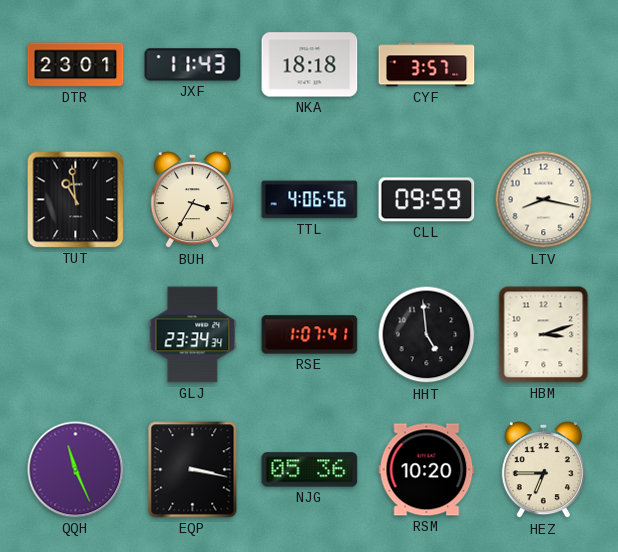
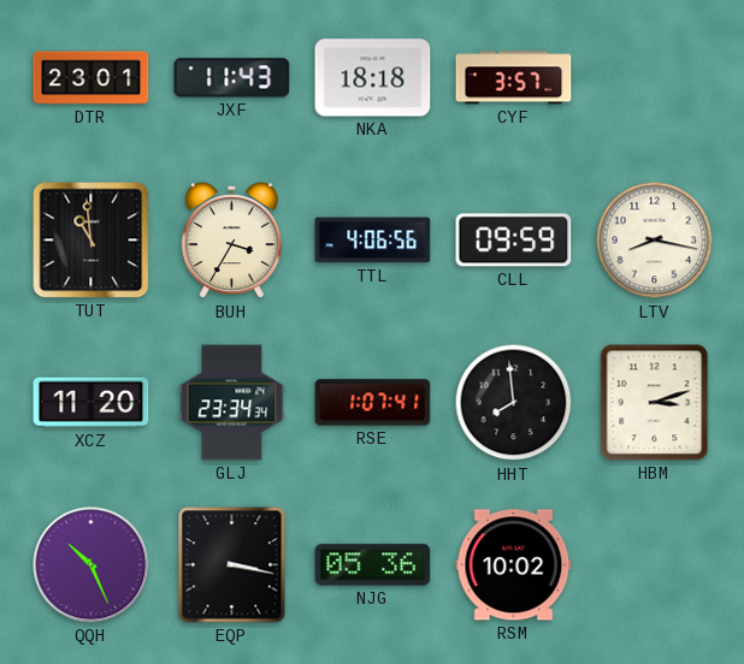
XCZ: none -> 11:20
HHT: 4:59 -> 7:59
QQH: 11:26 -> 10:26
RSM: 10:20 -> 10:02
HEZ: 6:45 -> none
